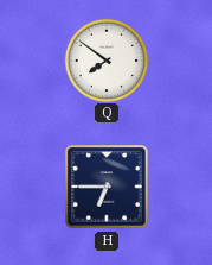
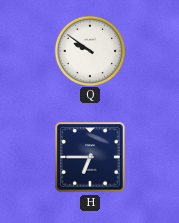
Q: 7:51 -> 9:51
